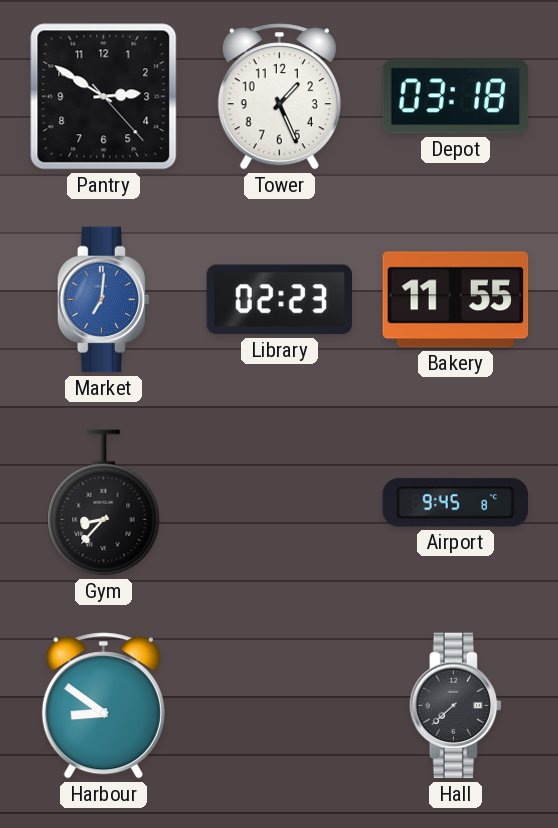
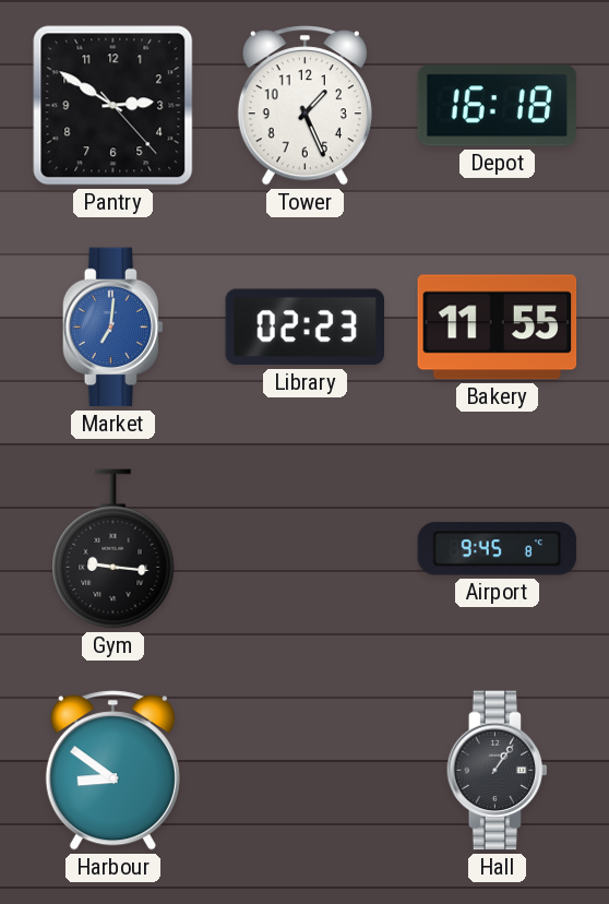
Depot: 03:18 -> 16:18
Gym: 8:37 -> 9:16
Hall: 7:38 -> 1:06
